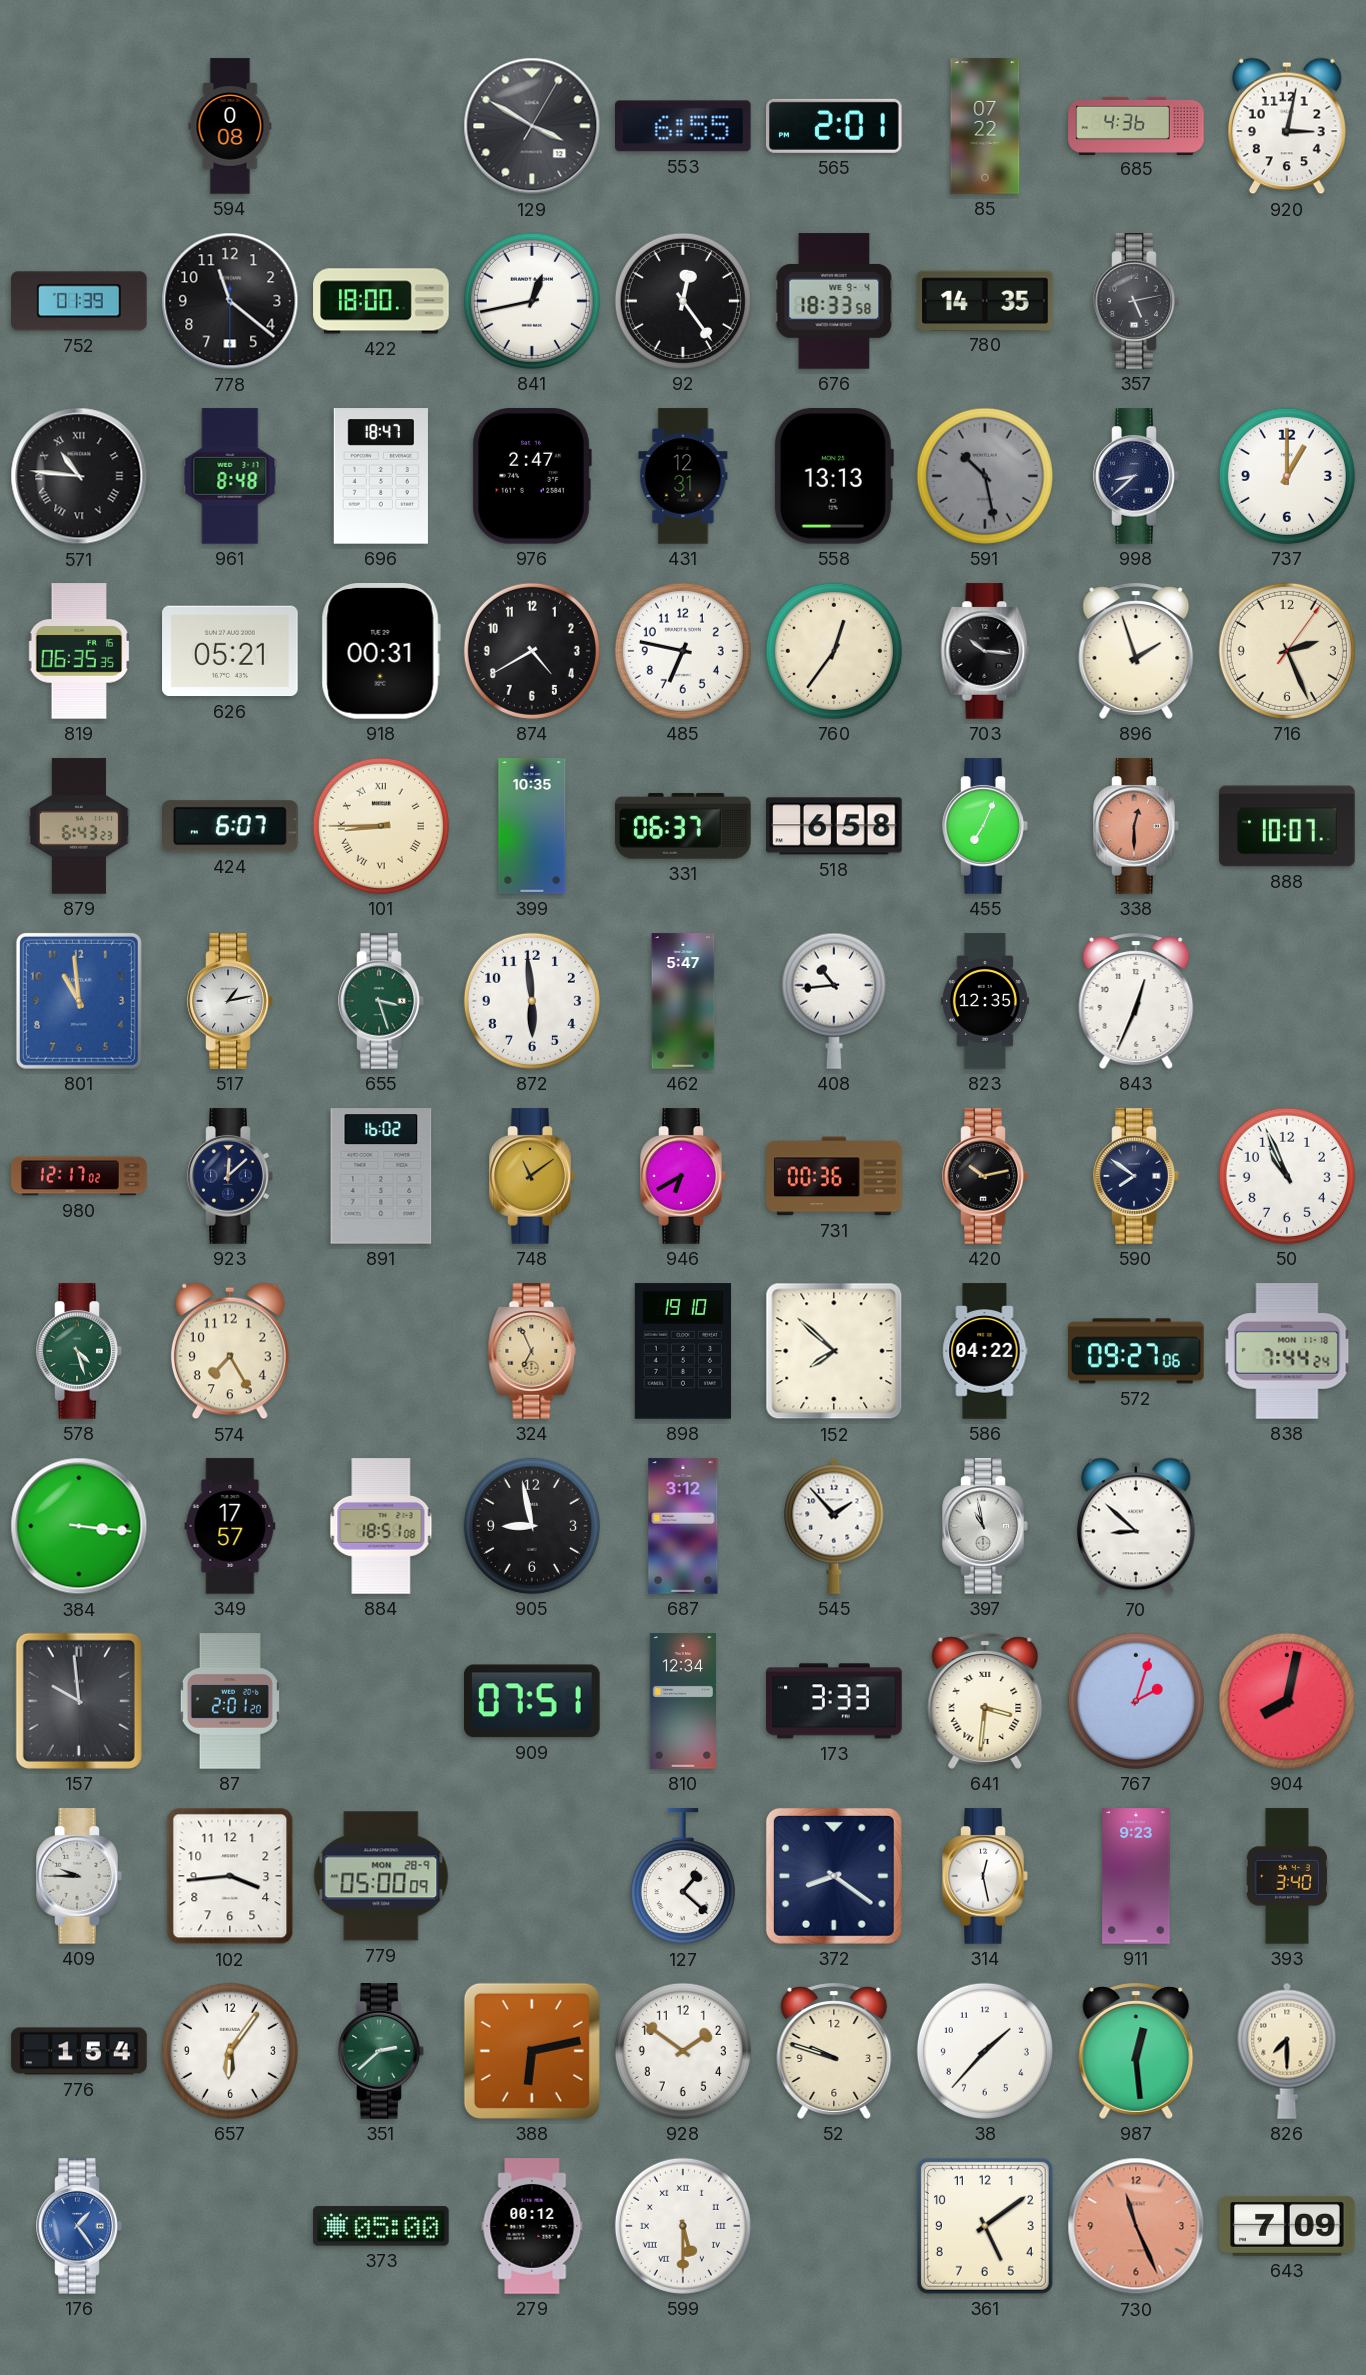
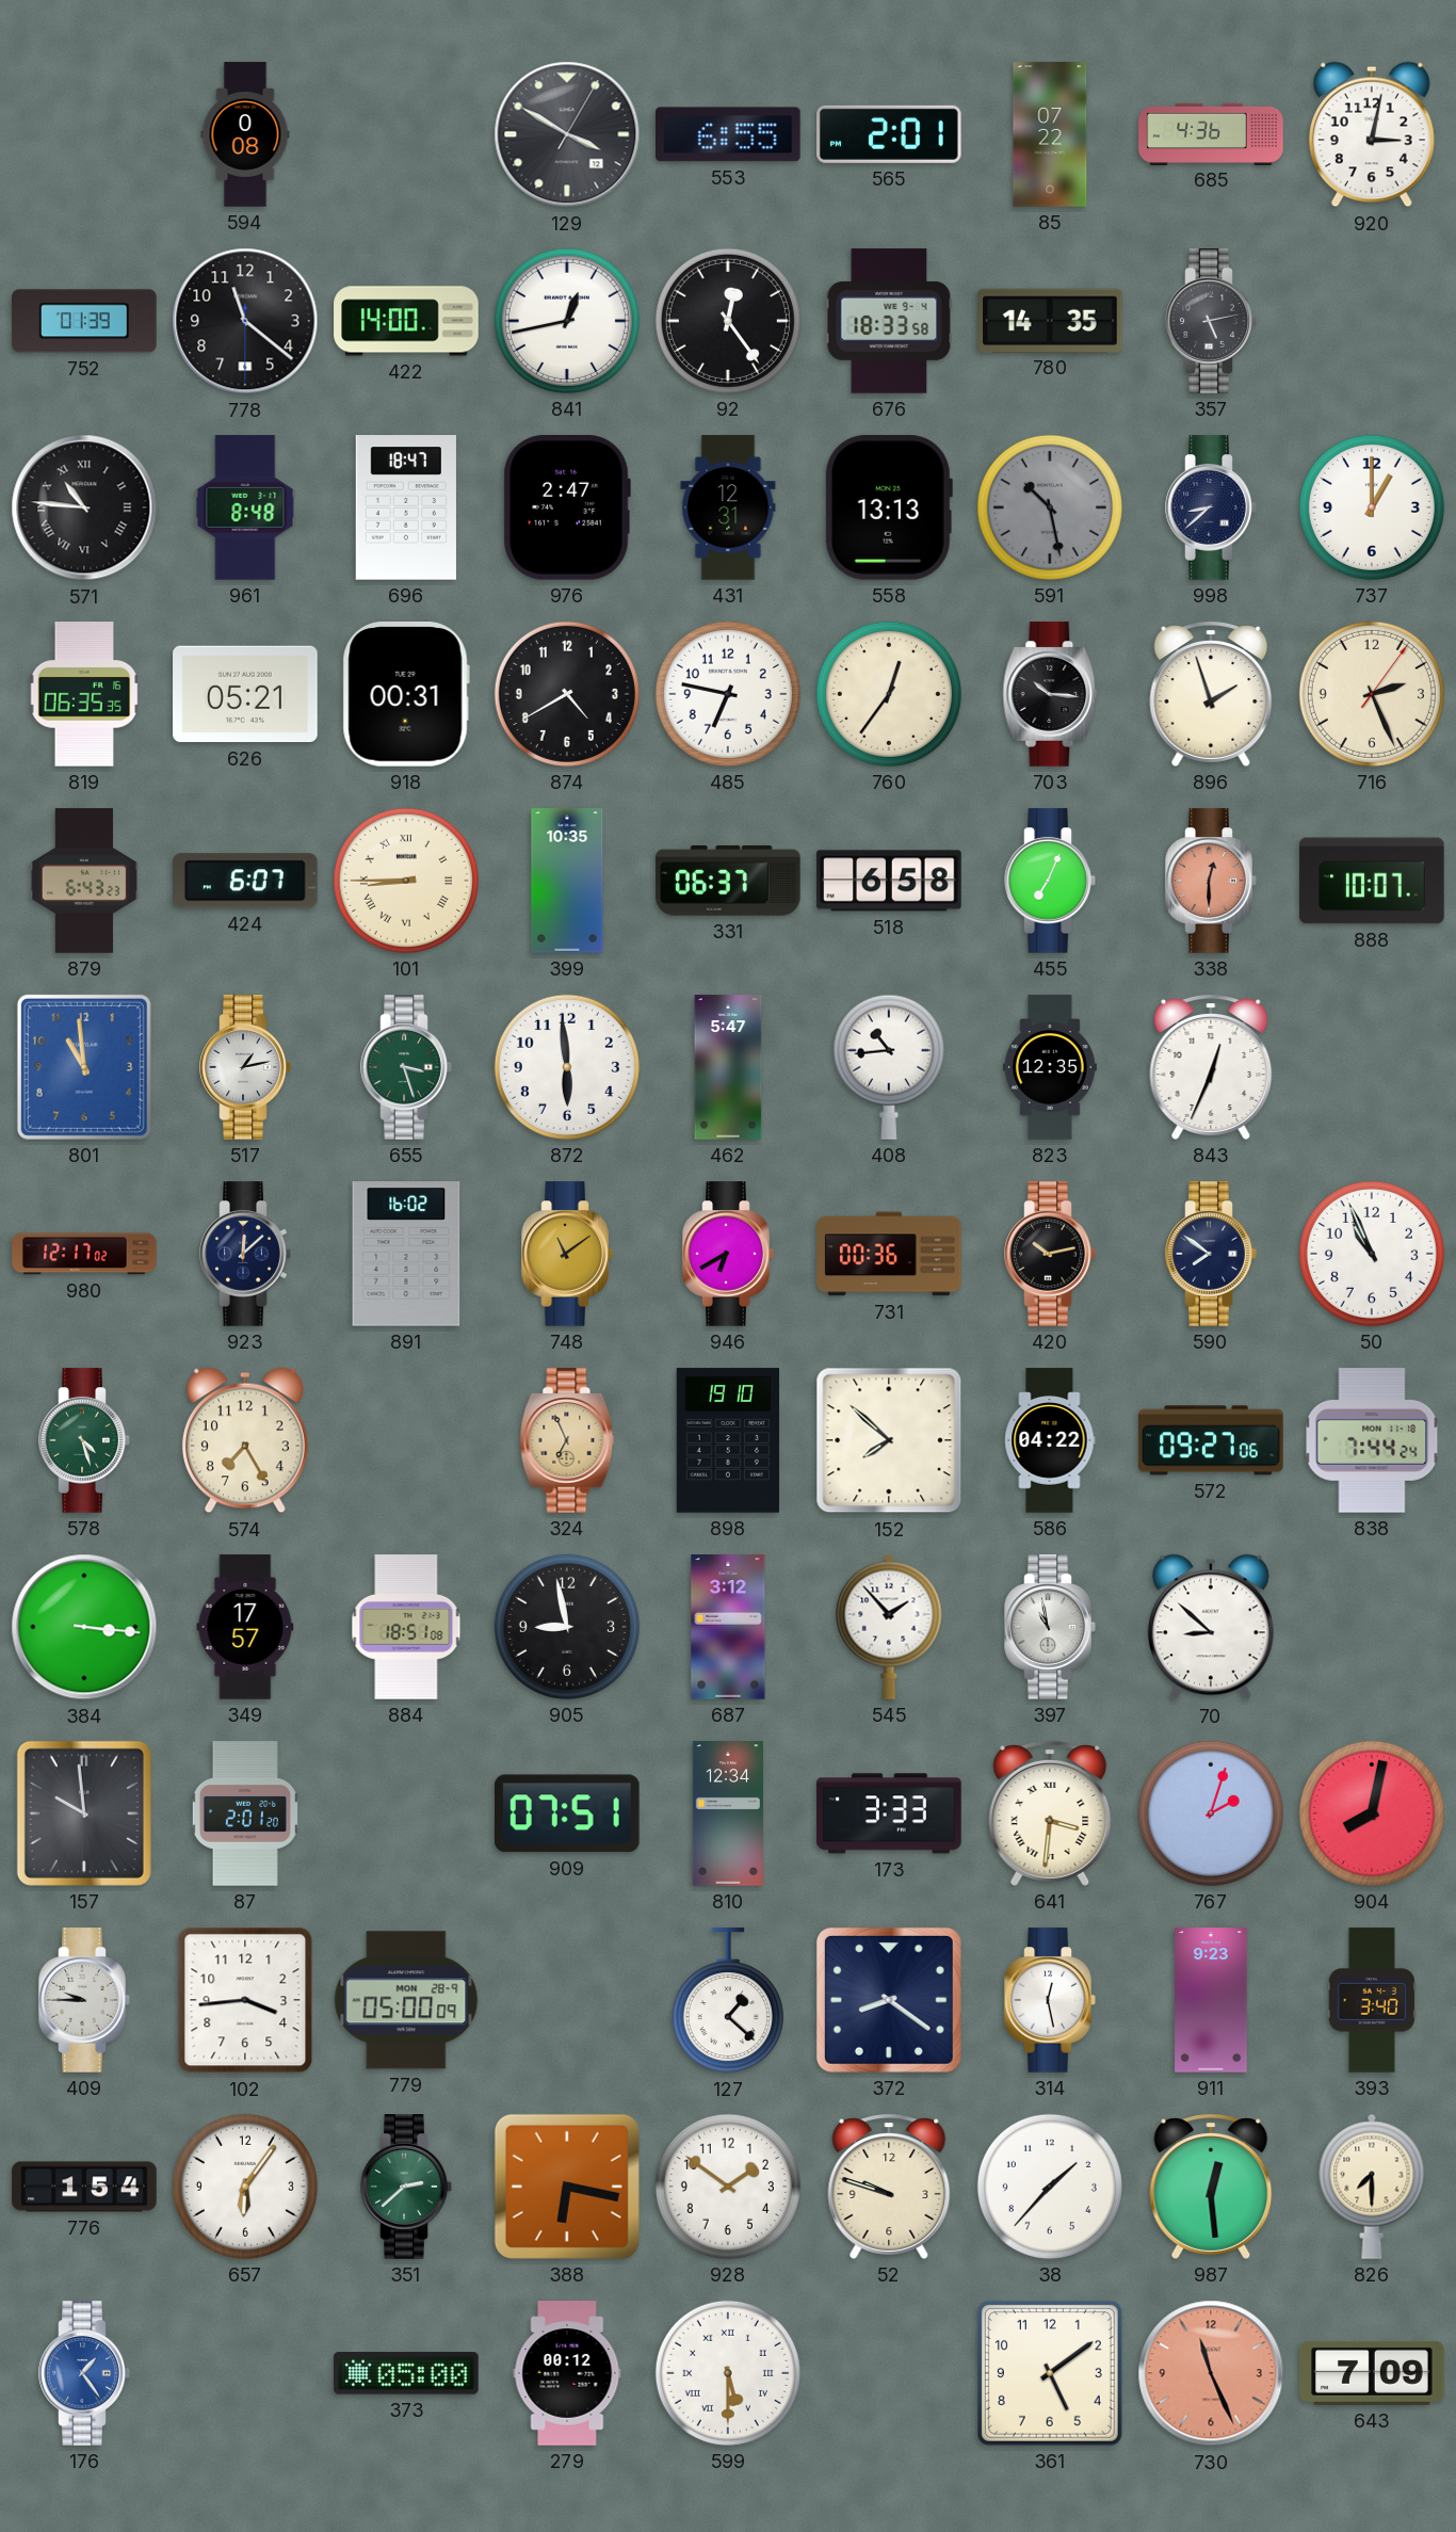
422: 18:00 -> 14:00
388: 6:13 -> 6:17
